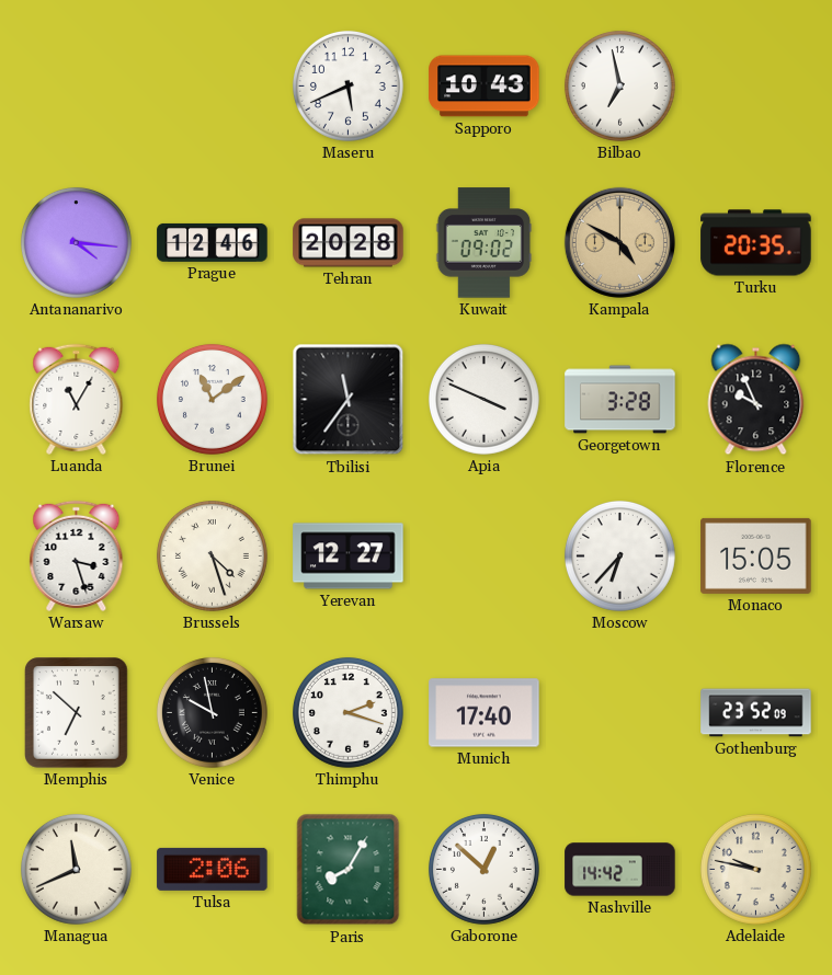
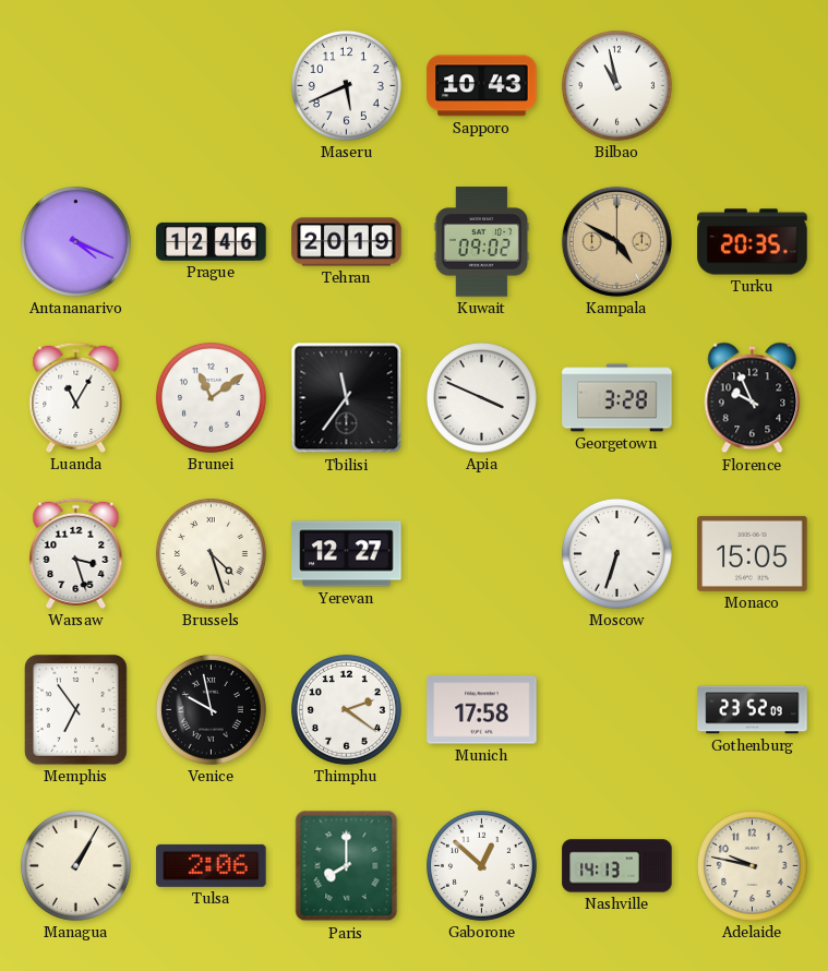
Bilbao: 6:58 -> 10:58
Antananarivo: 4:16 -> 4:19
Tehran: 20:28 -> 20:19
Moscow: 6:37 -> 6:33
Memphis: 6:52 -> 6:54
Thimphu: 2:18 -> 2:21
Munich: 17:40 -> 17:58
Managua: 11:41 -> 1:05
Paris: 8:05 -> 8:00
Nashville: 14:42 -> 14:13
